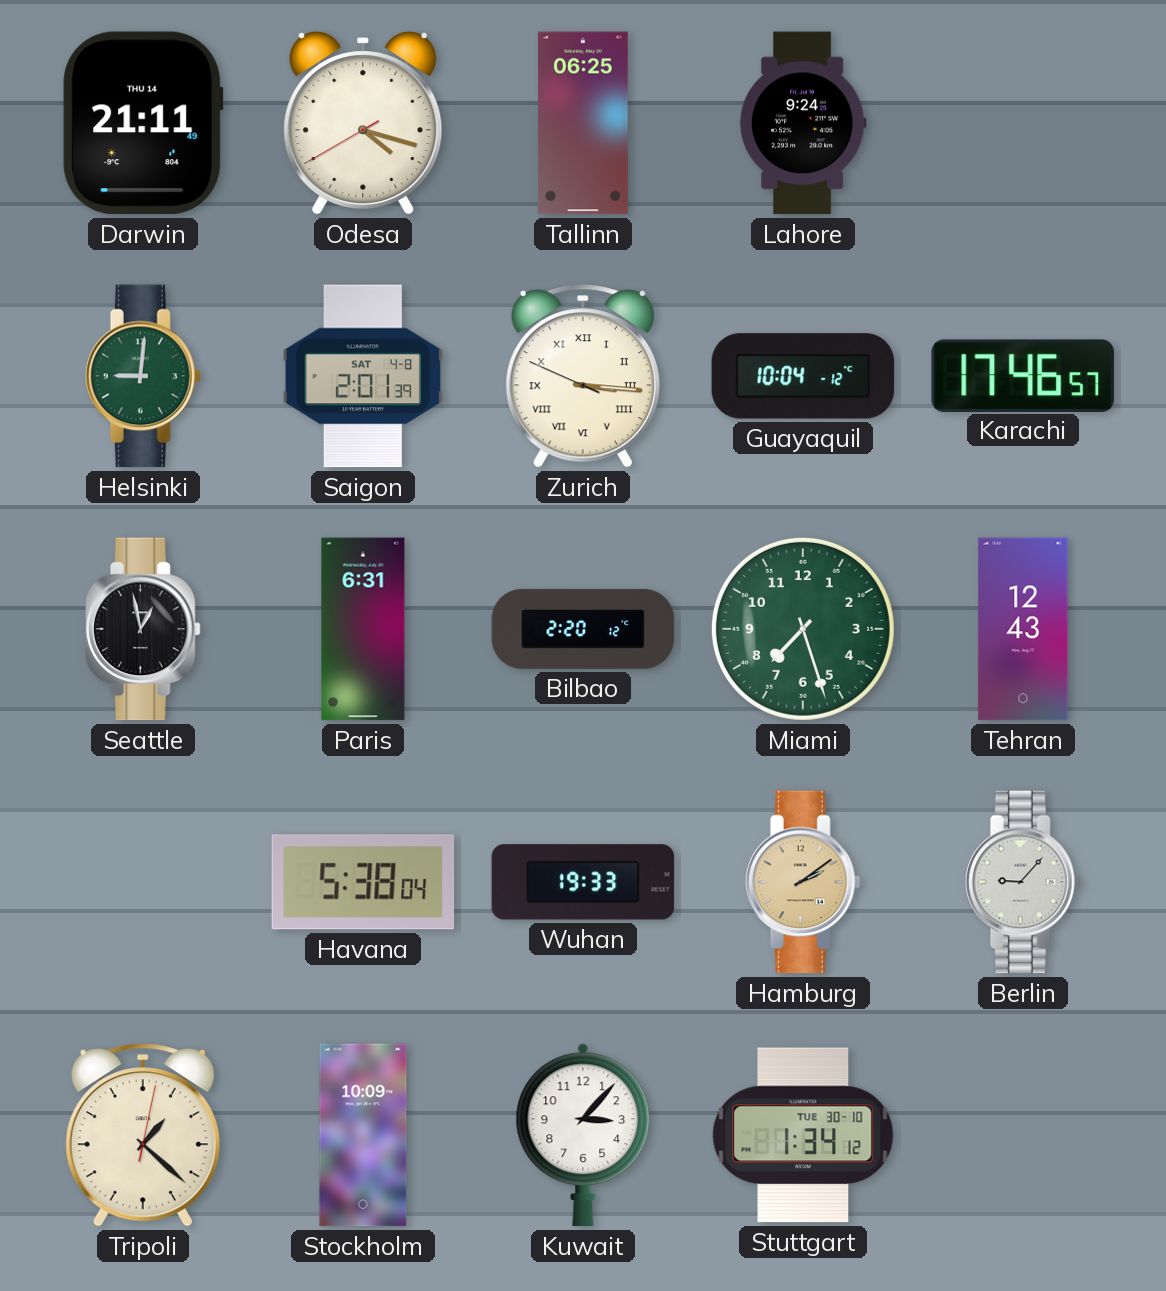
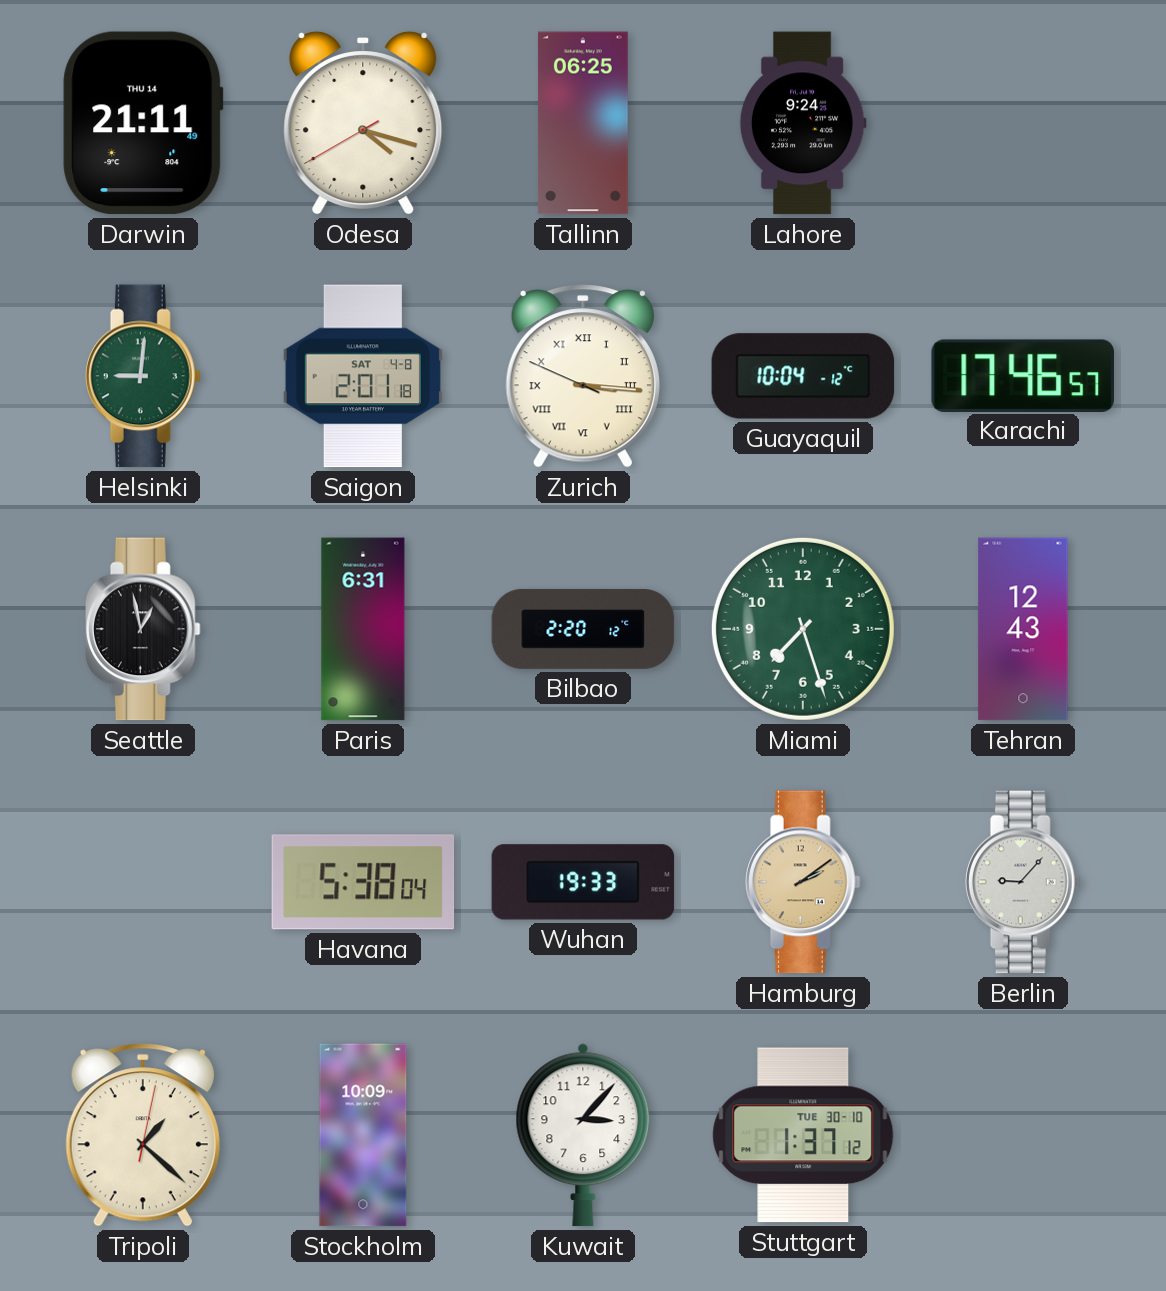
Saigon: 2:01:39 -> 2:01:18
Stuttgart: 1:34 -> 1:37
